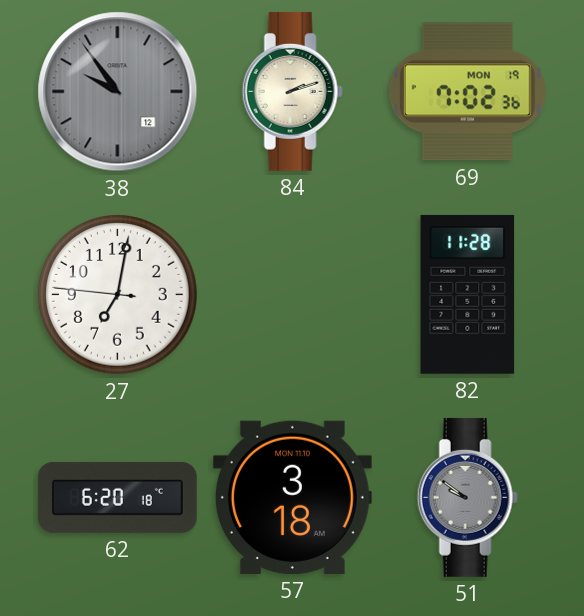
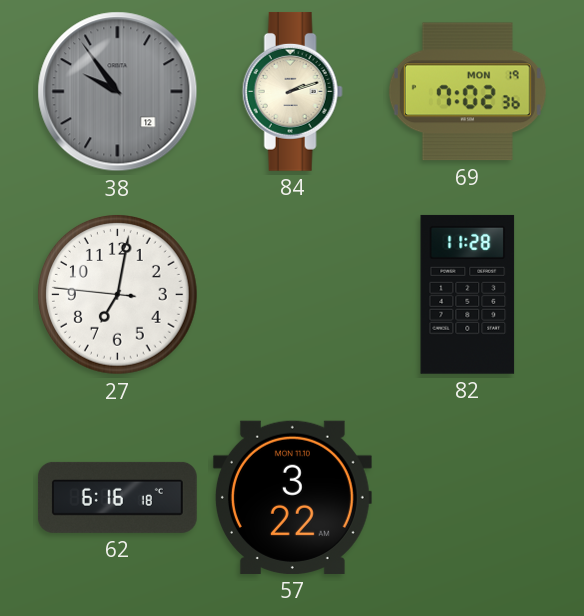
62: 6:20 -> 6:16
57: 3:18 -> 3:22
51: 9:51 -> none
